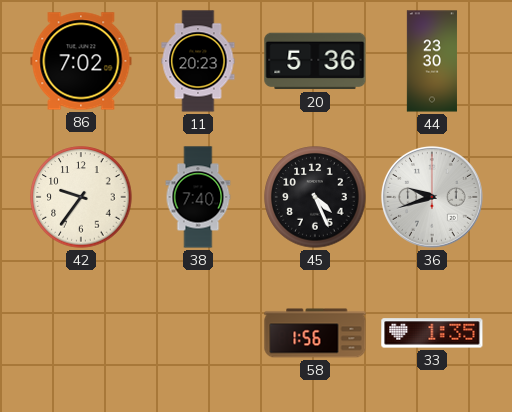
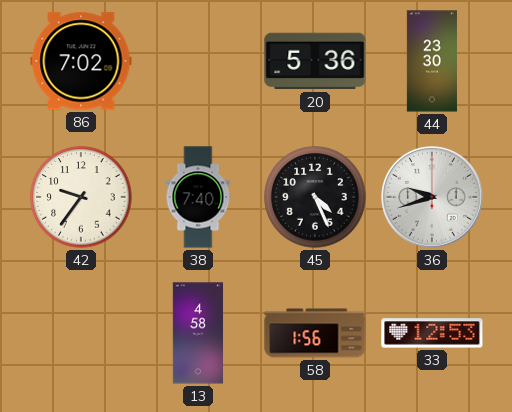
11: 20:23 -> none
13: none -> 4:58
33: 1:35 -> 12:53
